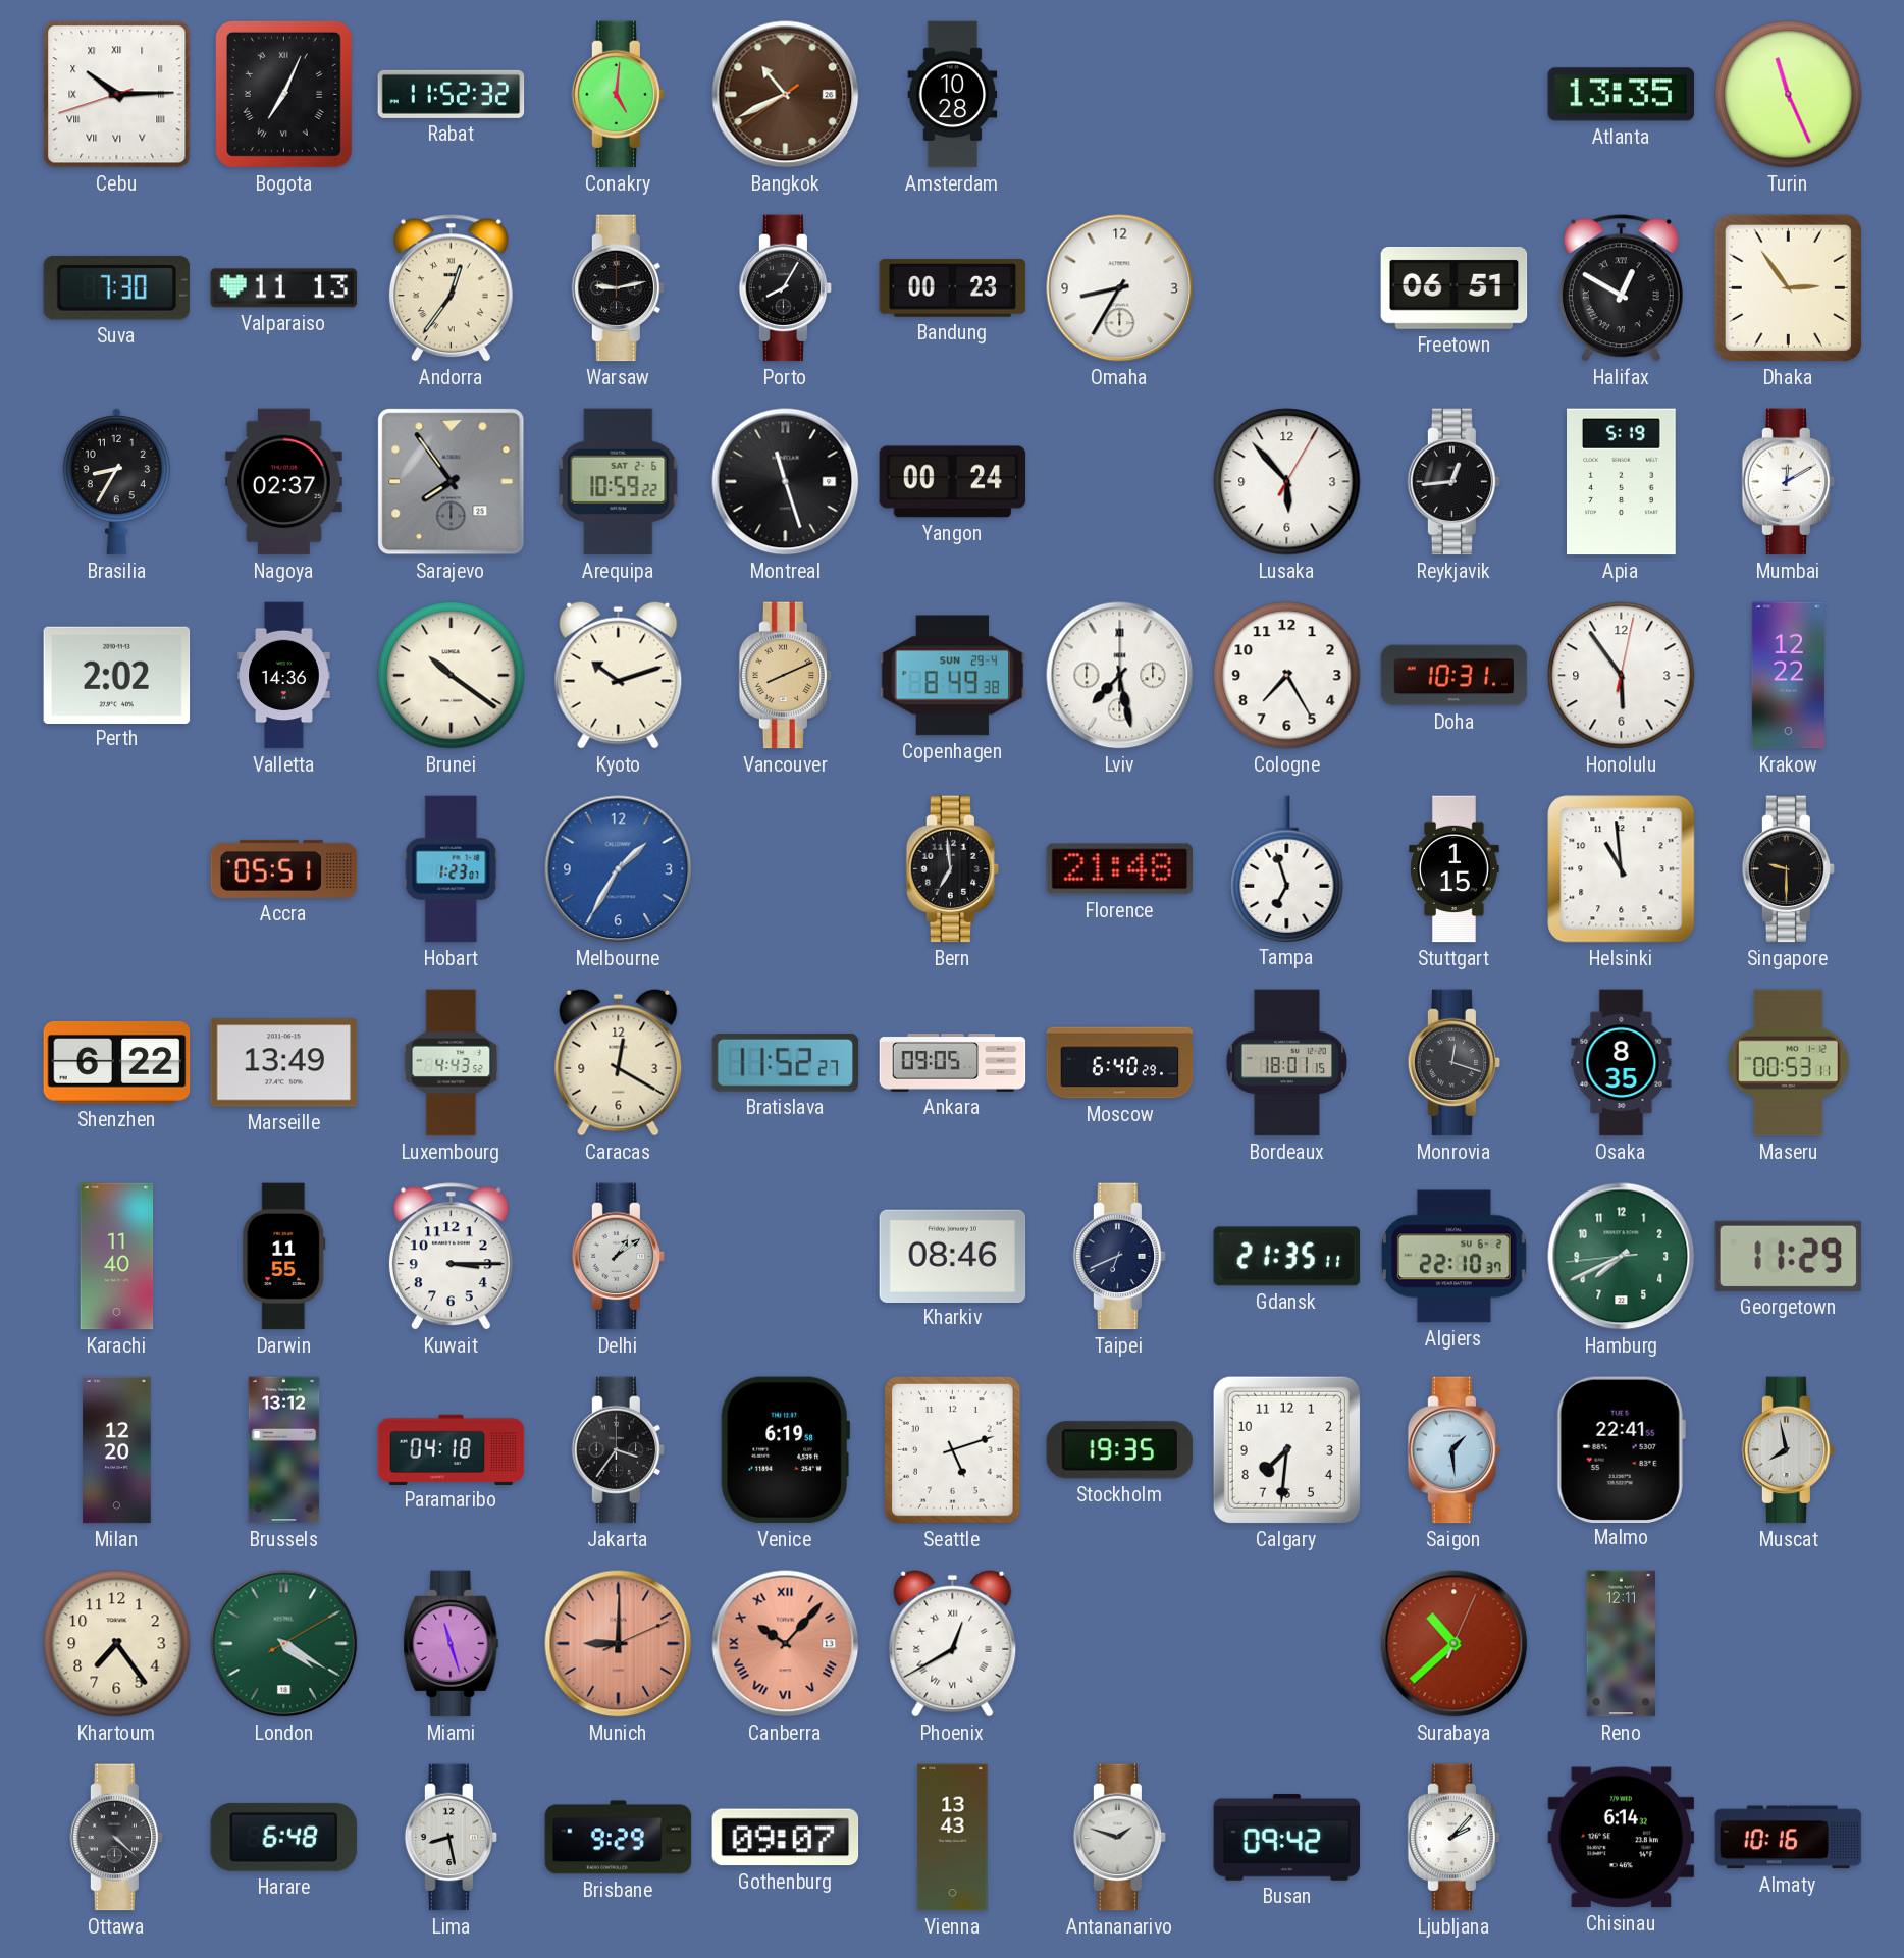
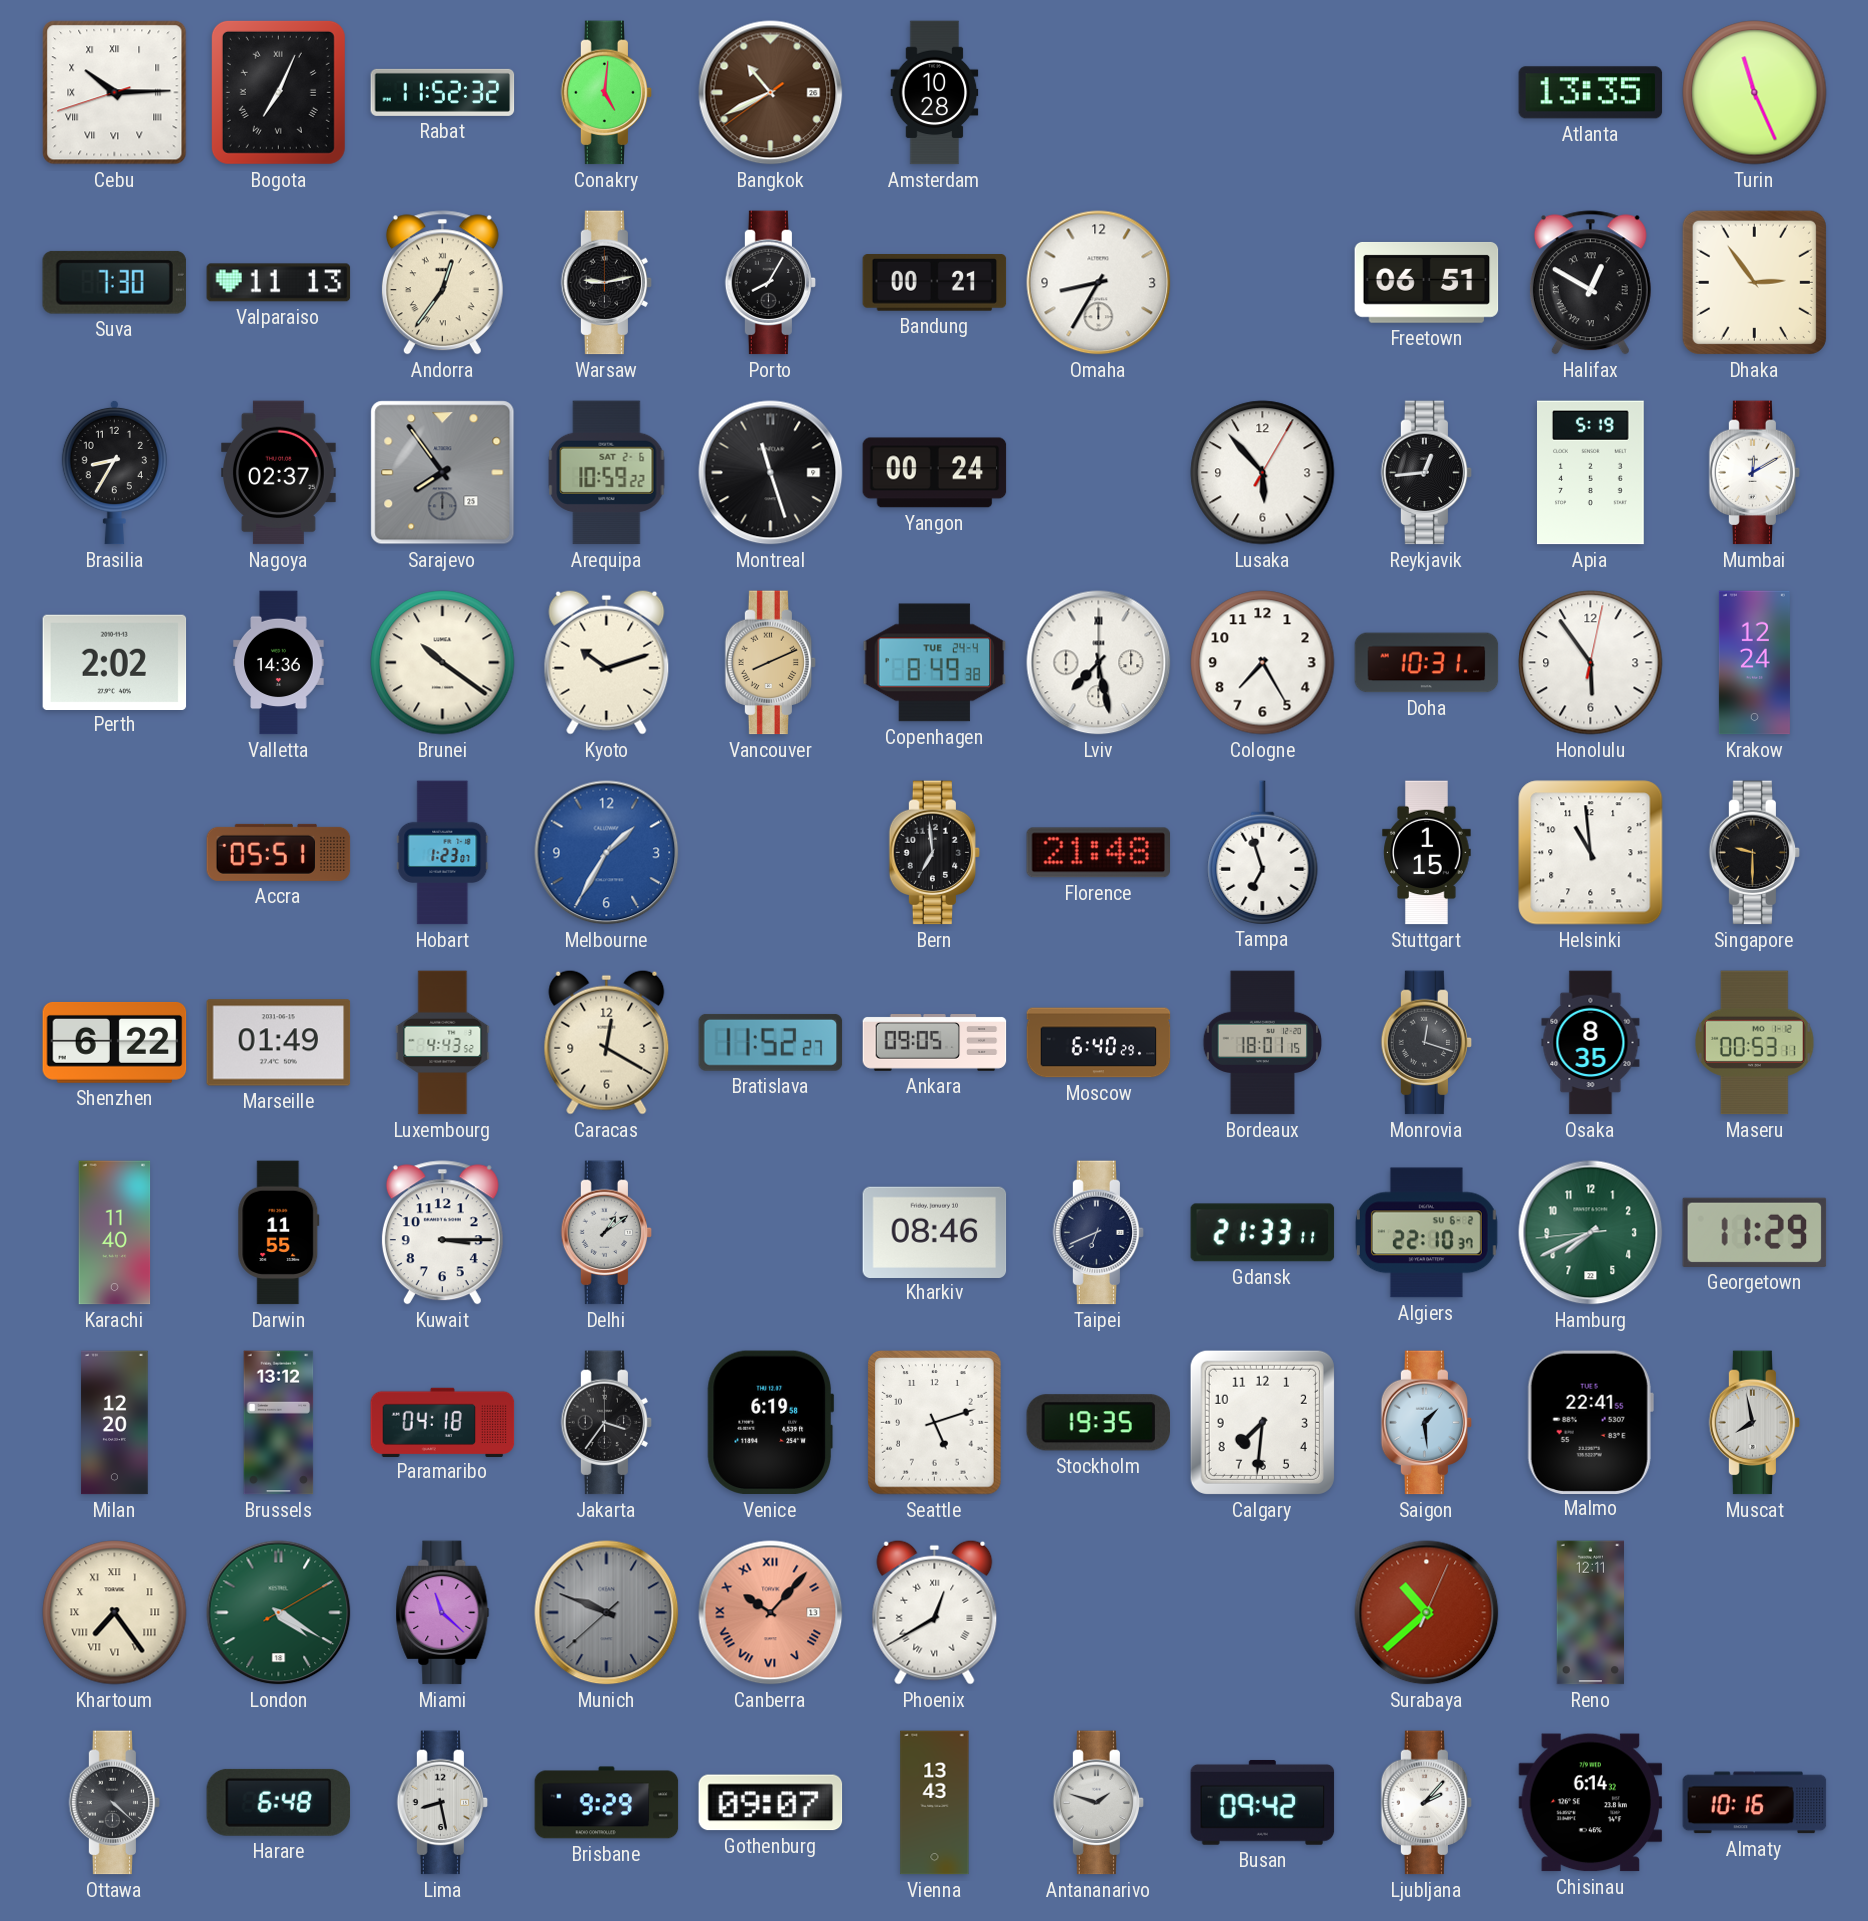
Bandung: 00:23 -> 00:21
Copenhagen date: SUN 29-4 -> TUE 24-4
Krakow: 12:22 -> 12:24
Marseille: 13:49 -> 01:49
Gdansk: 21:35 -> 21:33
Khartoum numerals: Arabic -> Roman
Miami: 11:27 -> 11:22
Munich: 9:00 -> 9:48
Munich dial: salmon -> grey
